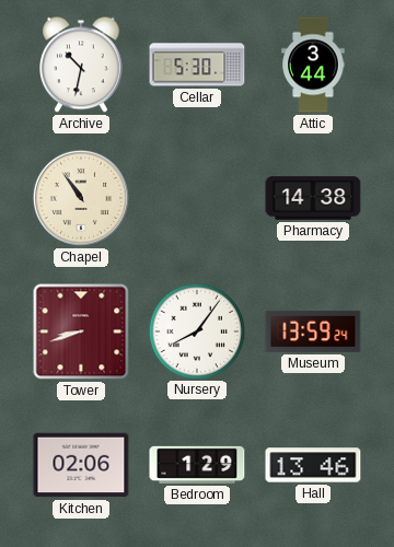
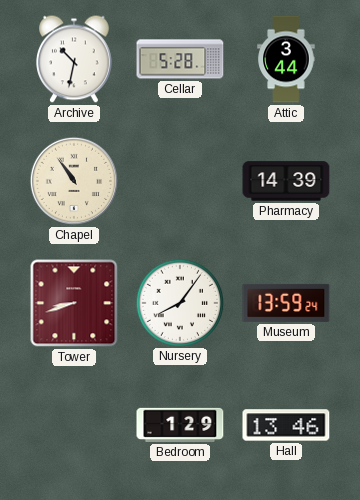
Cellar: 5:30 -> 5:28
Pharmacy: 14:38 -> 14:39
Kitchen: 02:06 -> none
